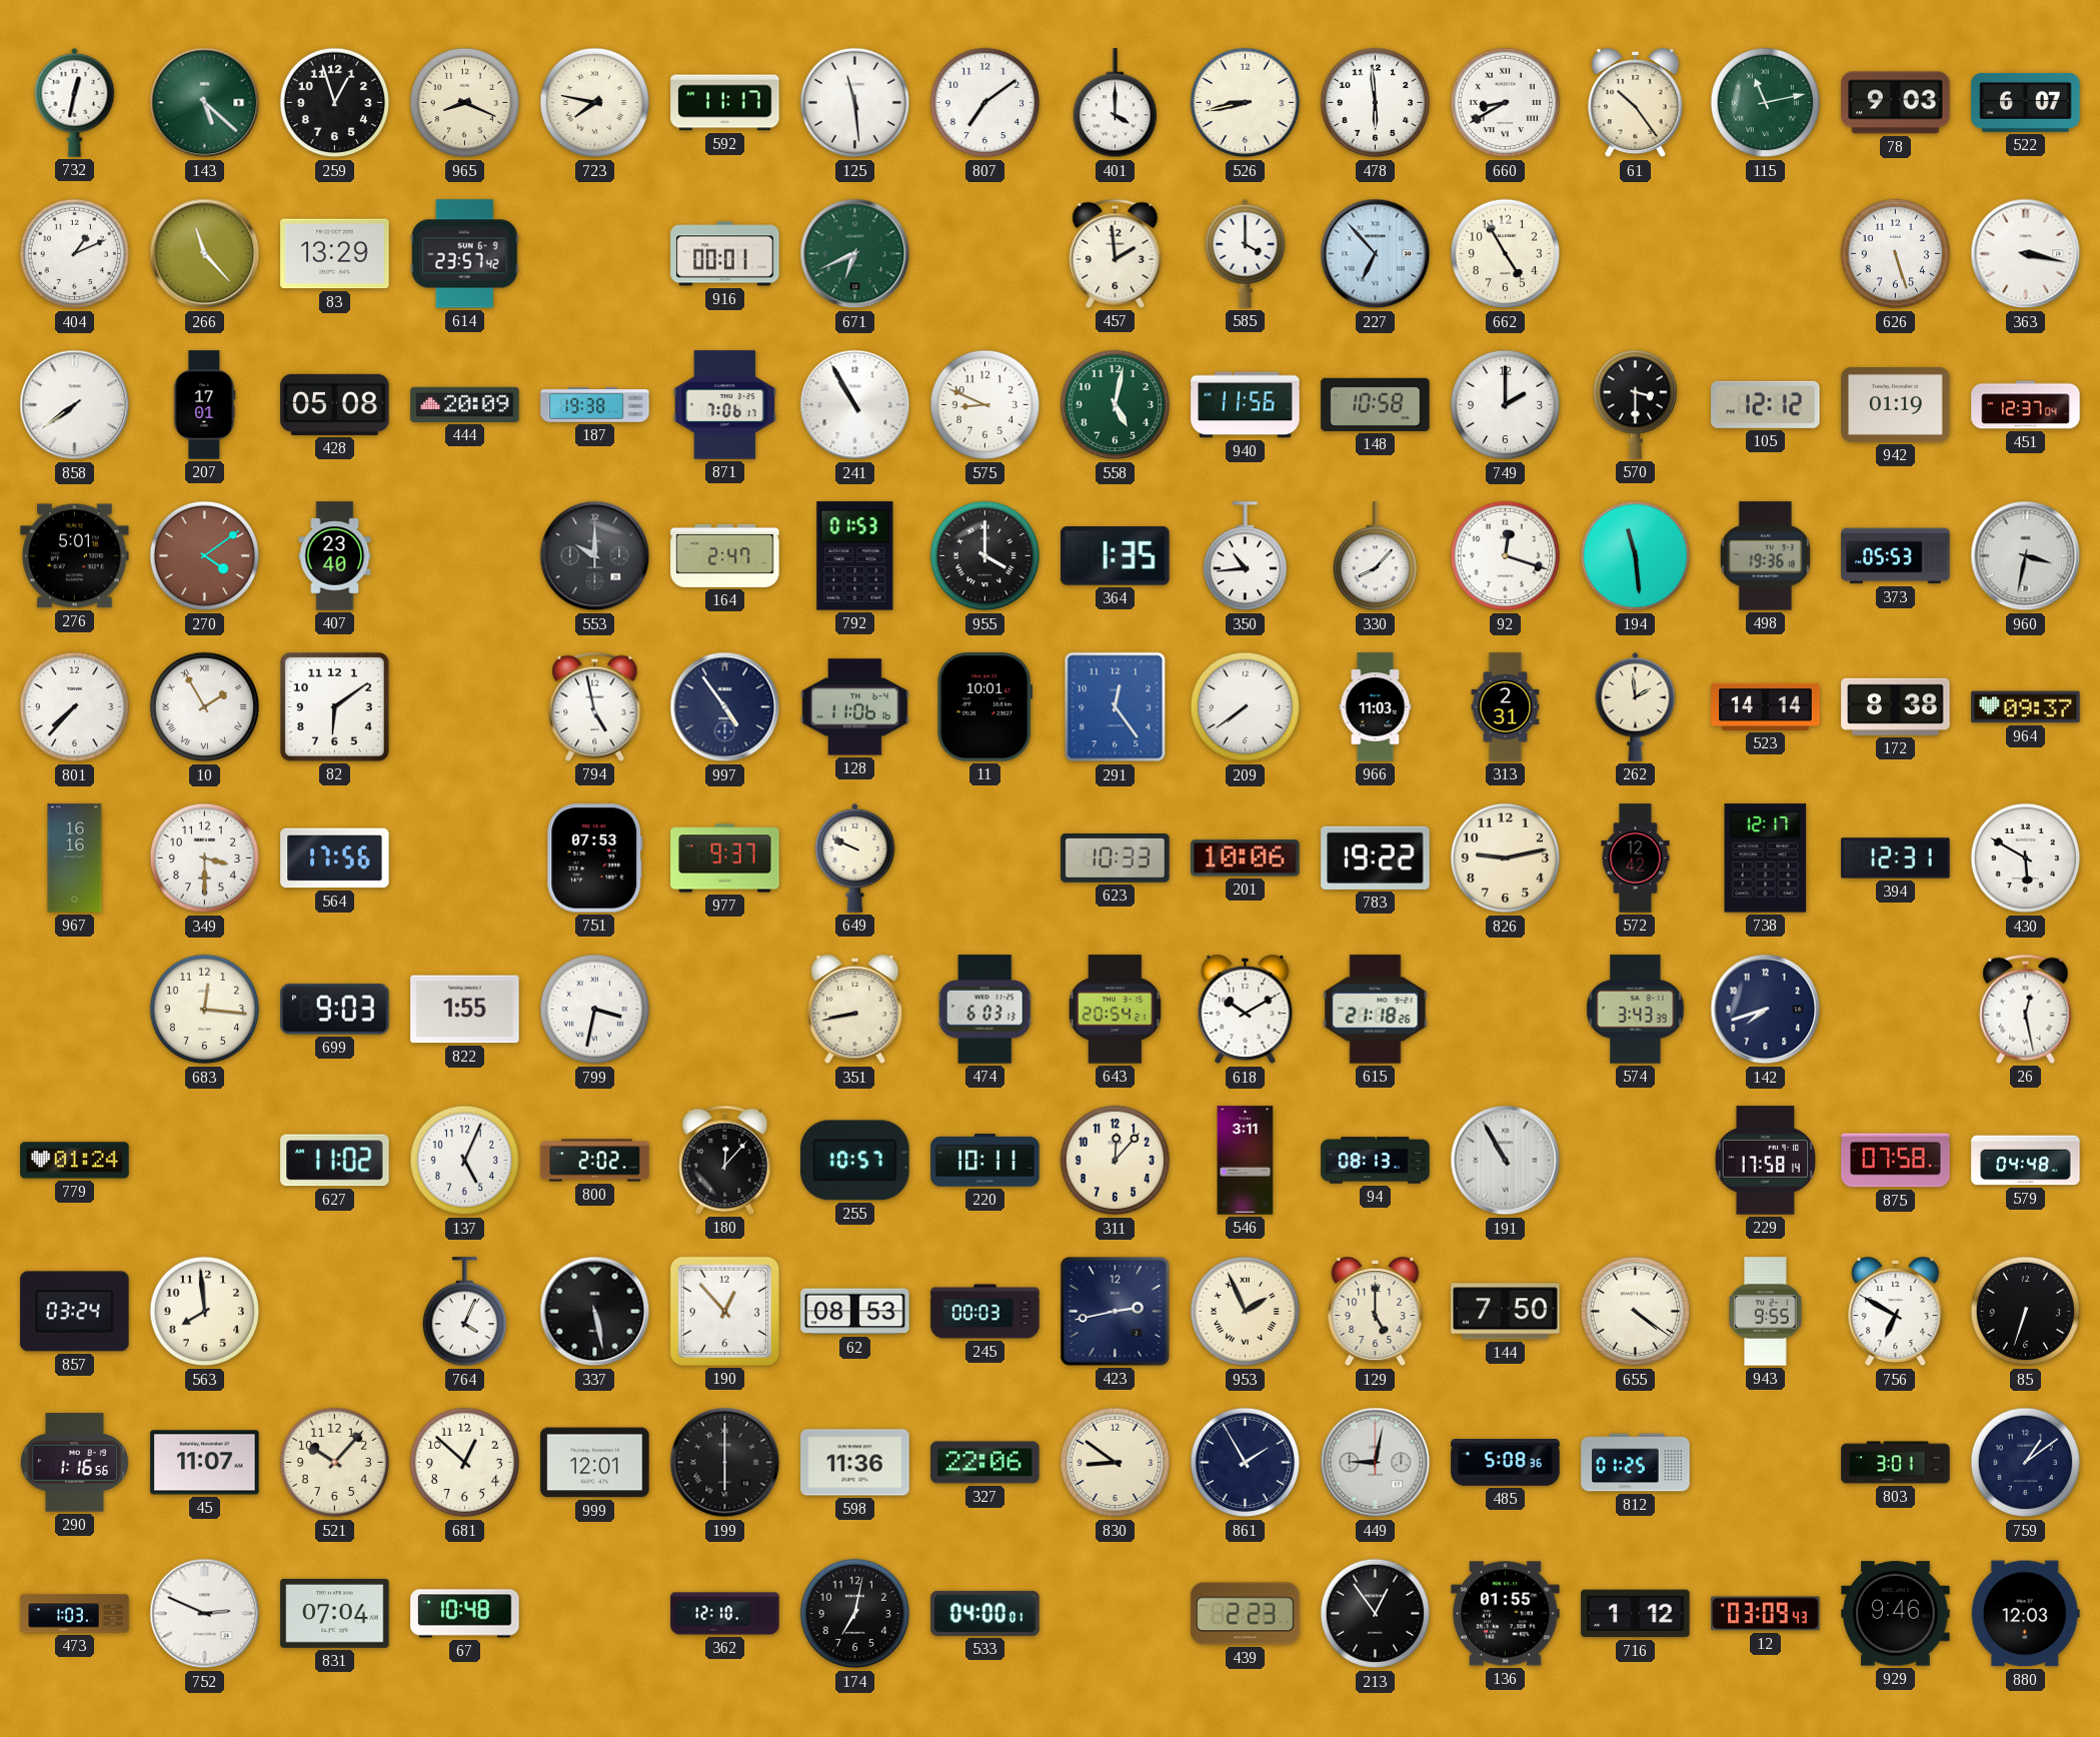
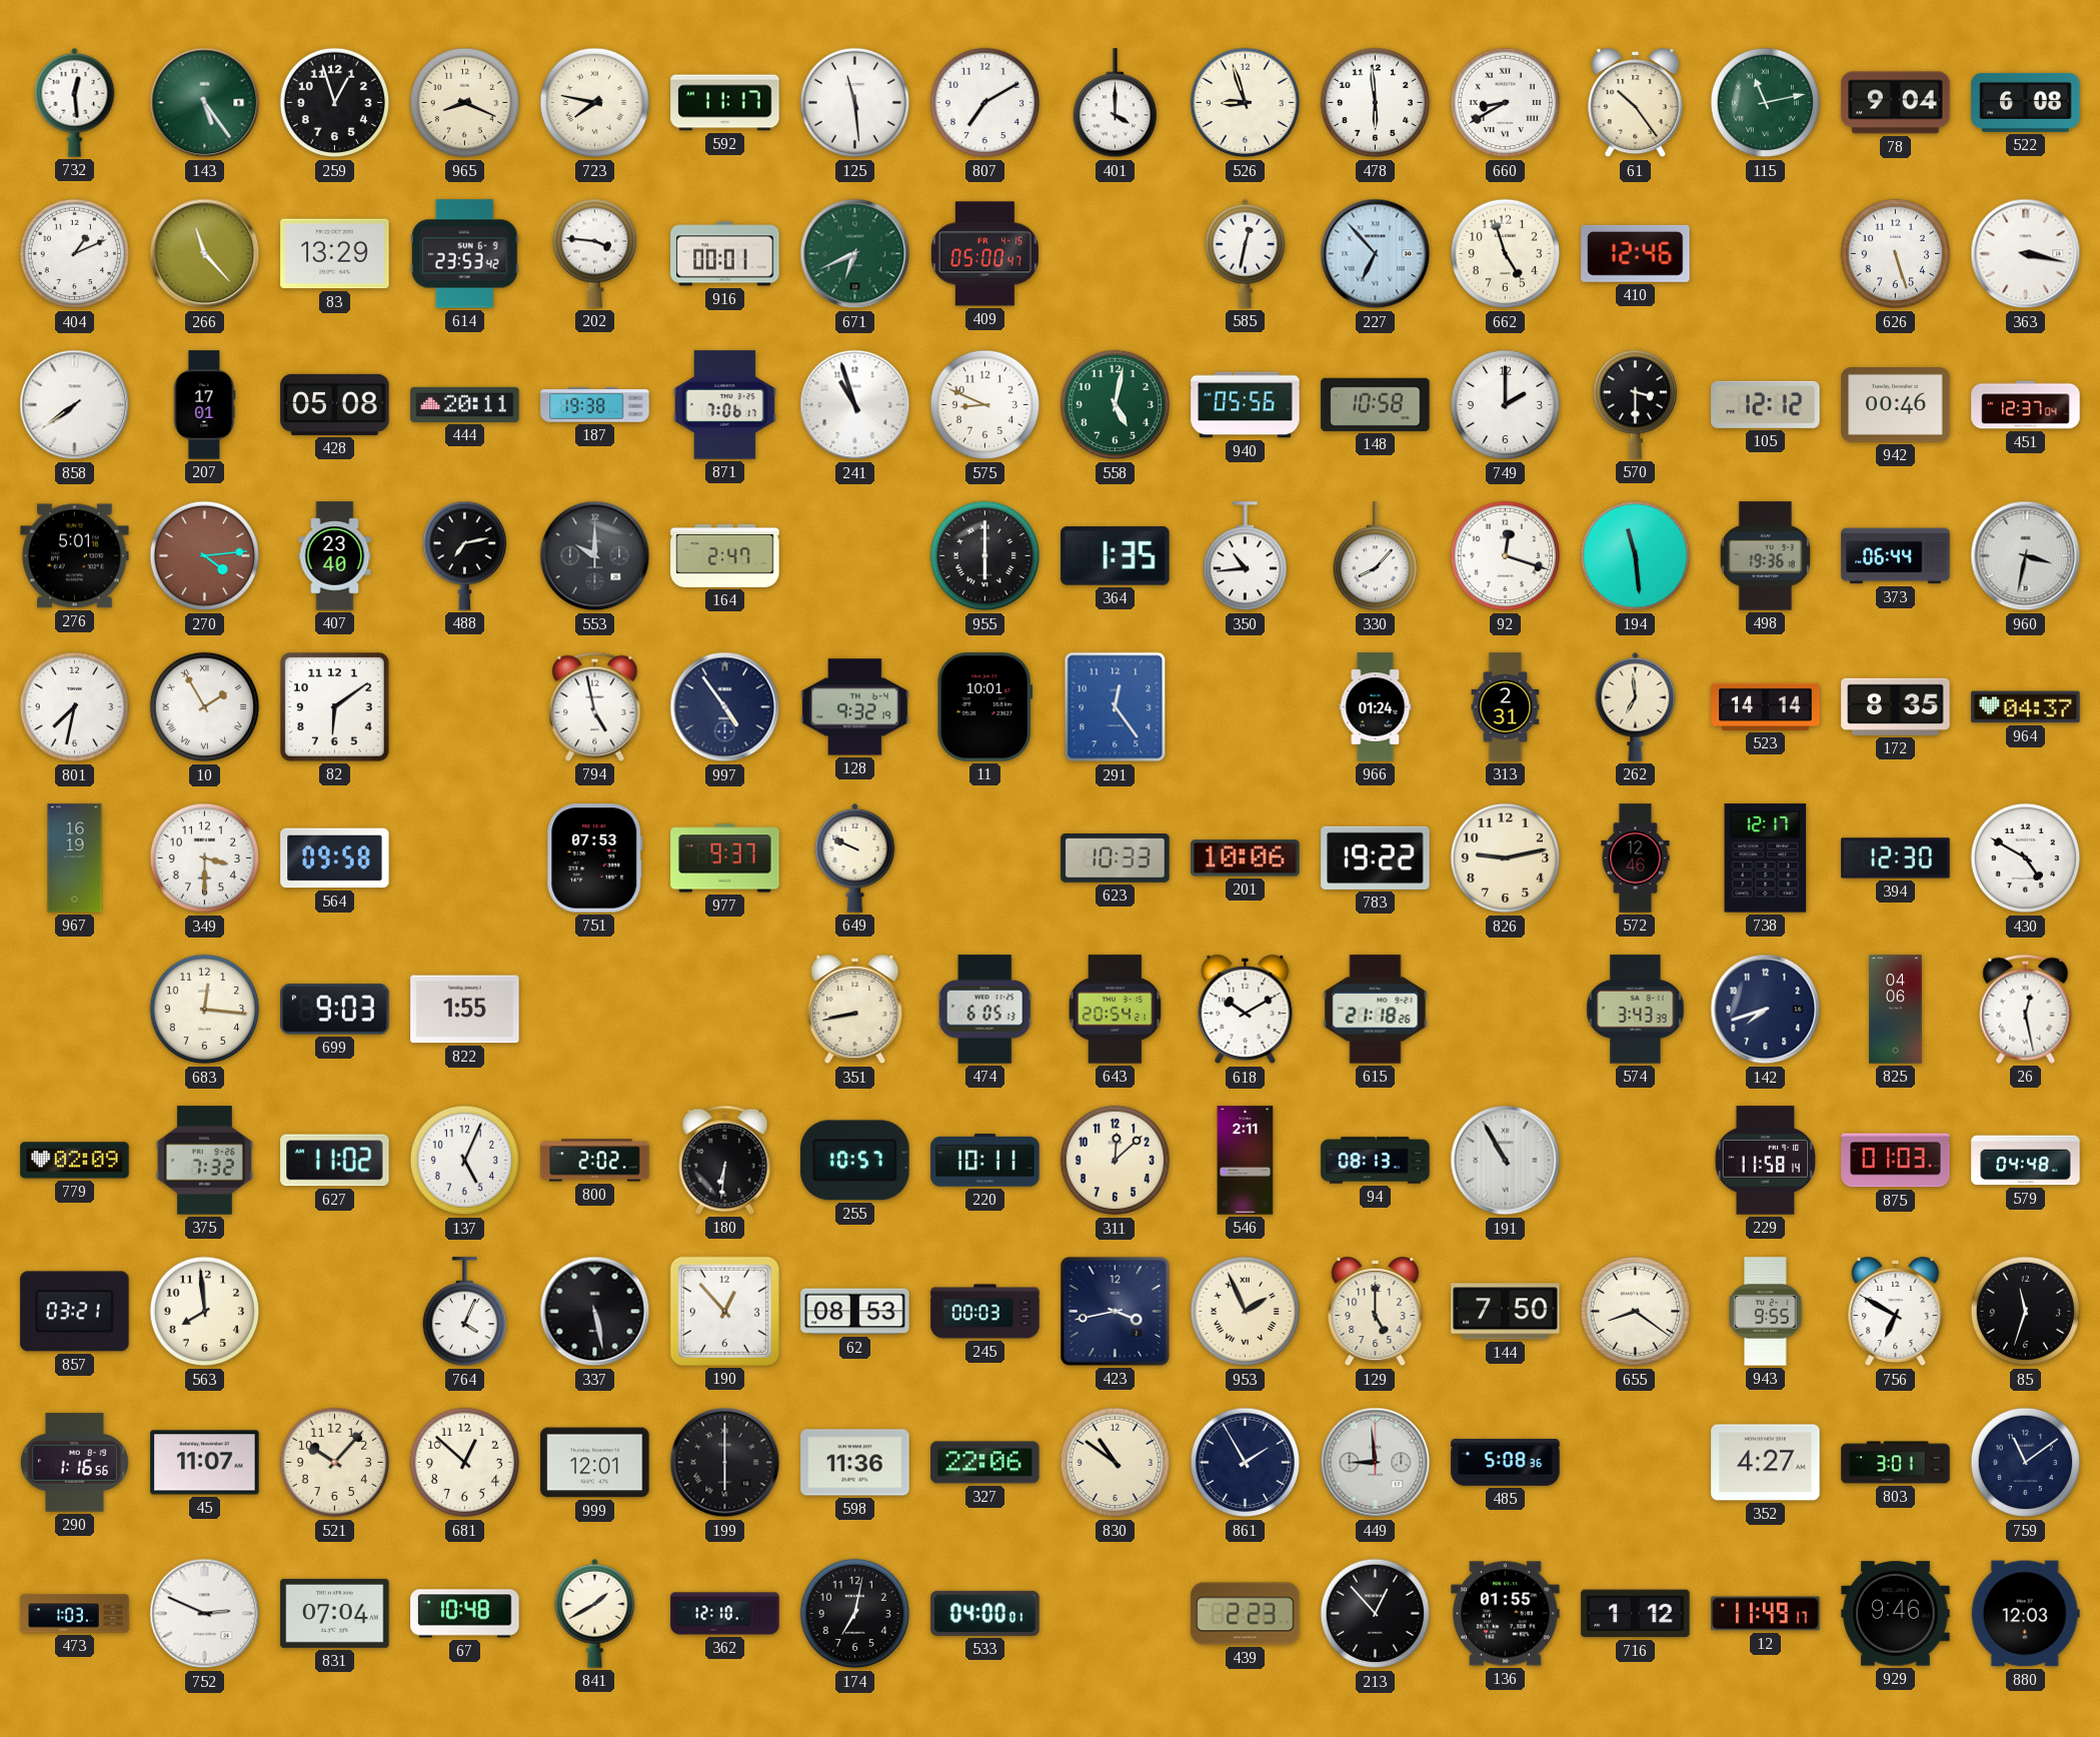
732: 12:32 -> 12:29
143: 5:22 -> 5:24
807: 7:09 -> 7:10
526: 8:43 -> 8:57
78: 9:03 -> 9:04
522: 6:07 -> 6:08
614: 23:57 -> 23:53
202: none -> 3:46
409: none -> 05:00
457: 1:59 -> none
585: 4:00 -> 12:32
662: 4:55 -> 4:57
410: none -> 12:46
444: 20:09 -> 20:11
241: 10:55 -> 10:57
940: 11:56 -> 05:56
942: 01:19 -> 00:46
270: 4:09 -> 4:14
488: none -> 7:13
792: 01:53 -> none
955: 4:00 -> 6:00
373: 05:53 -> 06:44
801: 7:37 -> 7:32
128: 11:06 -> 9:32
209: 7:39 -> none
966: 11:03 -> 01:24
262: 1:59 -> 6:59
172: 8:38 -> 8:35
964: 09:37 -> 04:37
967: 16:16 -> 16:19
564: 17:56 -> 09:58
572: 12:42 -> 12:46
394: 12:31 -> 12:30
430: 5:50 -> 4:50
799: 3:32 -> none
474: 6:03 -> 6:05
825: none -> 04:06
779: 01:24 -> 02:09
375: none -> 7:32
180: 12:07 -> 6:31
311: 12:07 -> 12:08
546: 3:11 -> 2:11
229: 17:58 -> 11:58
875: 07:58 -> 01:03
857: 03:24 -> 03:21
423: 2:43 -> 3:43
655: 4:21 -> 8:21
85: 6:33 -> 11:33
830: 8:51 -> 10:51
449: 9:02 -> 8:59
812: 01:25 -> none
352: none -> 4:27
759: 1:09 -> 11:09
841: none -> 1:40
213: 12:54 -> 12:53
12: 03:09 -> 11:49
